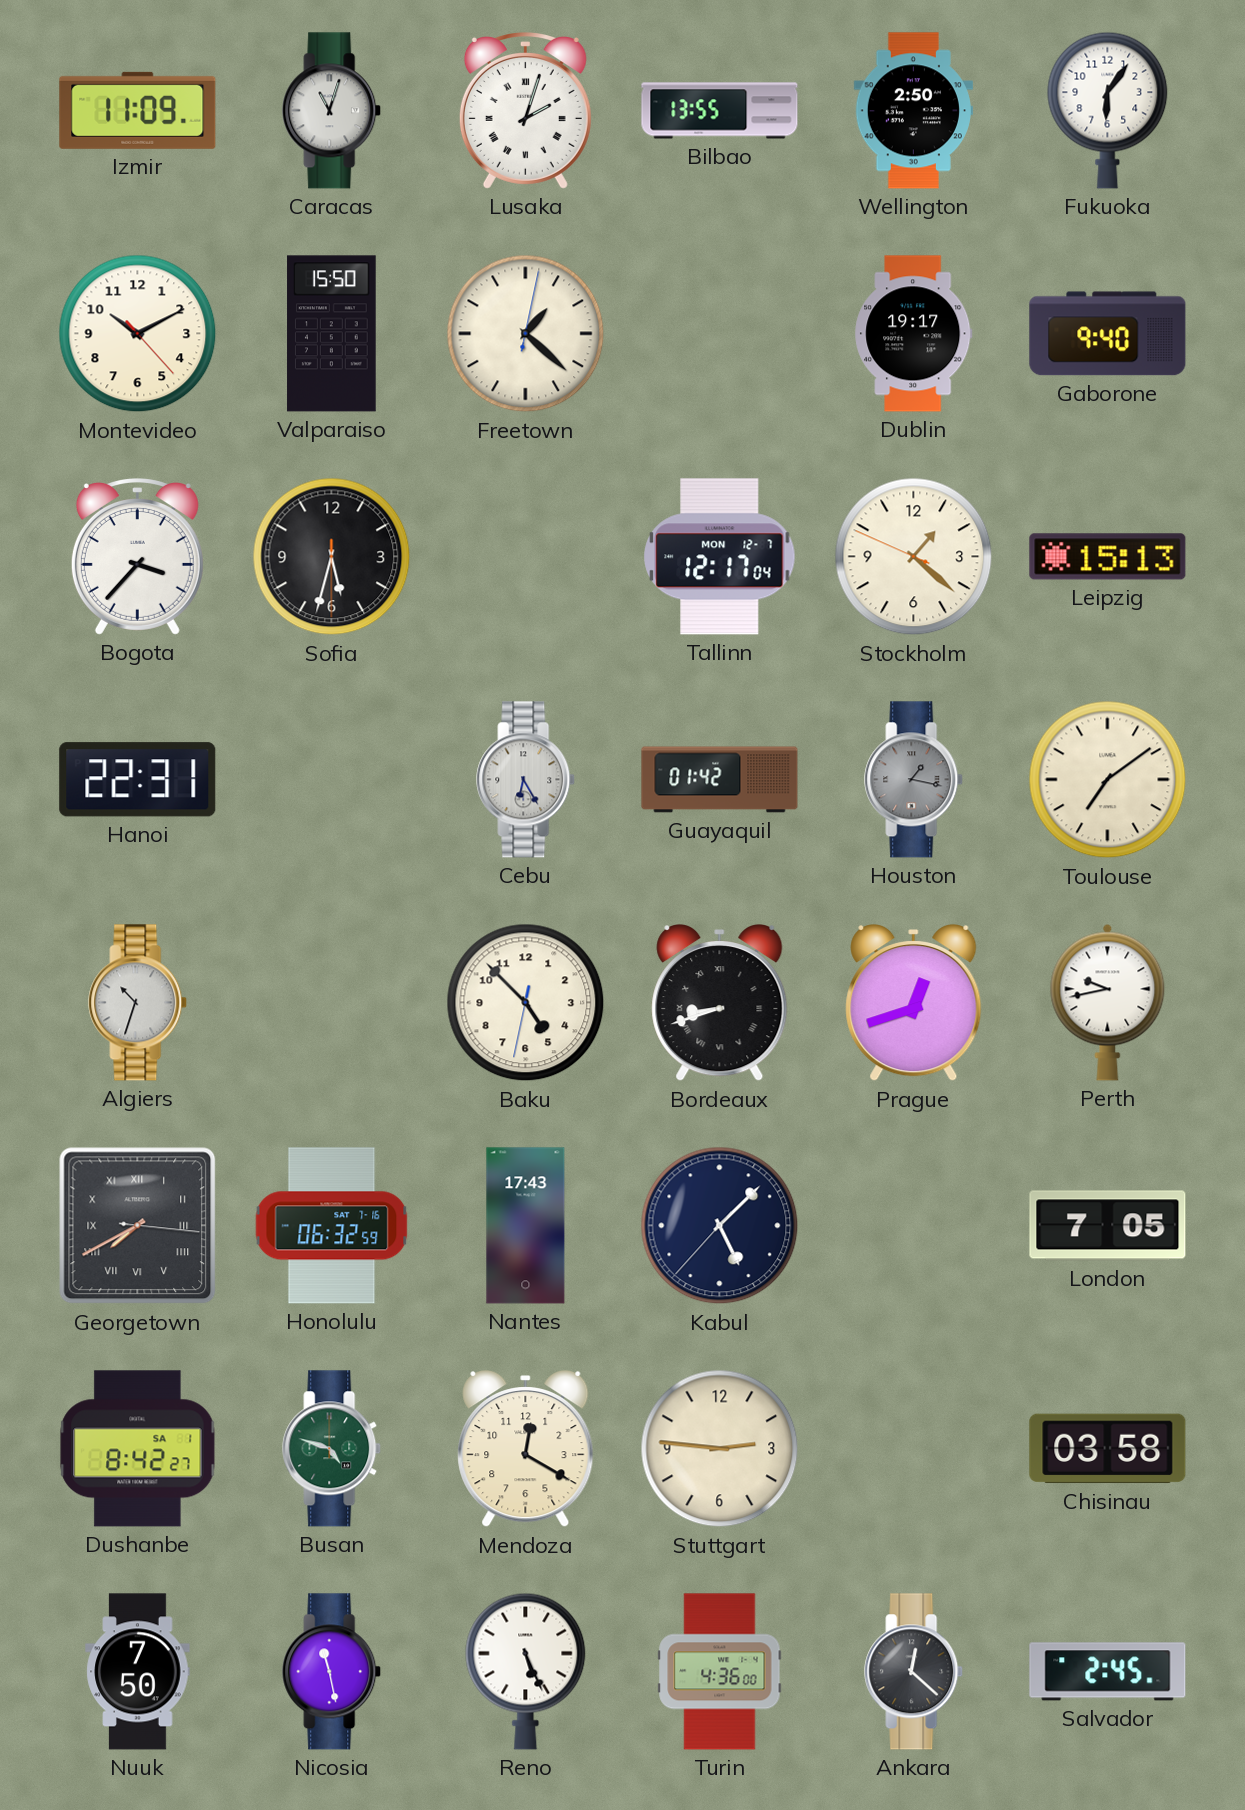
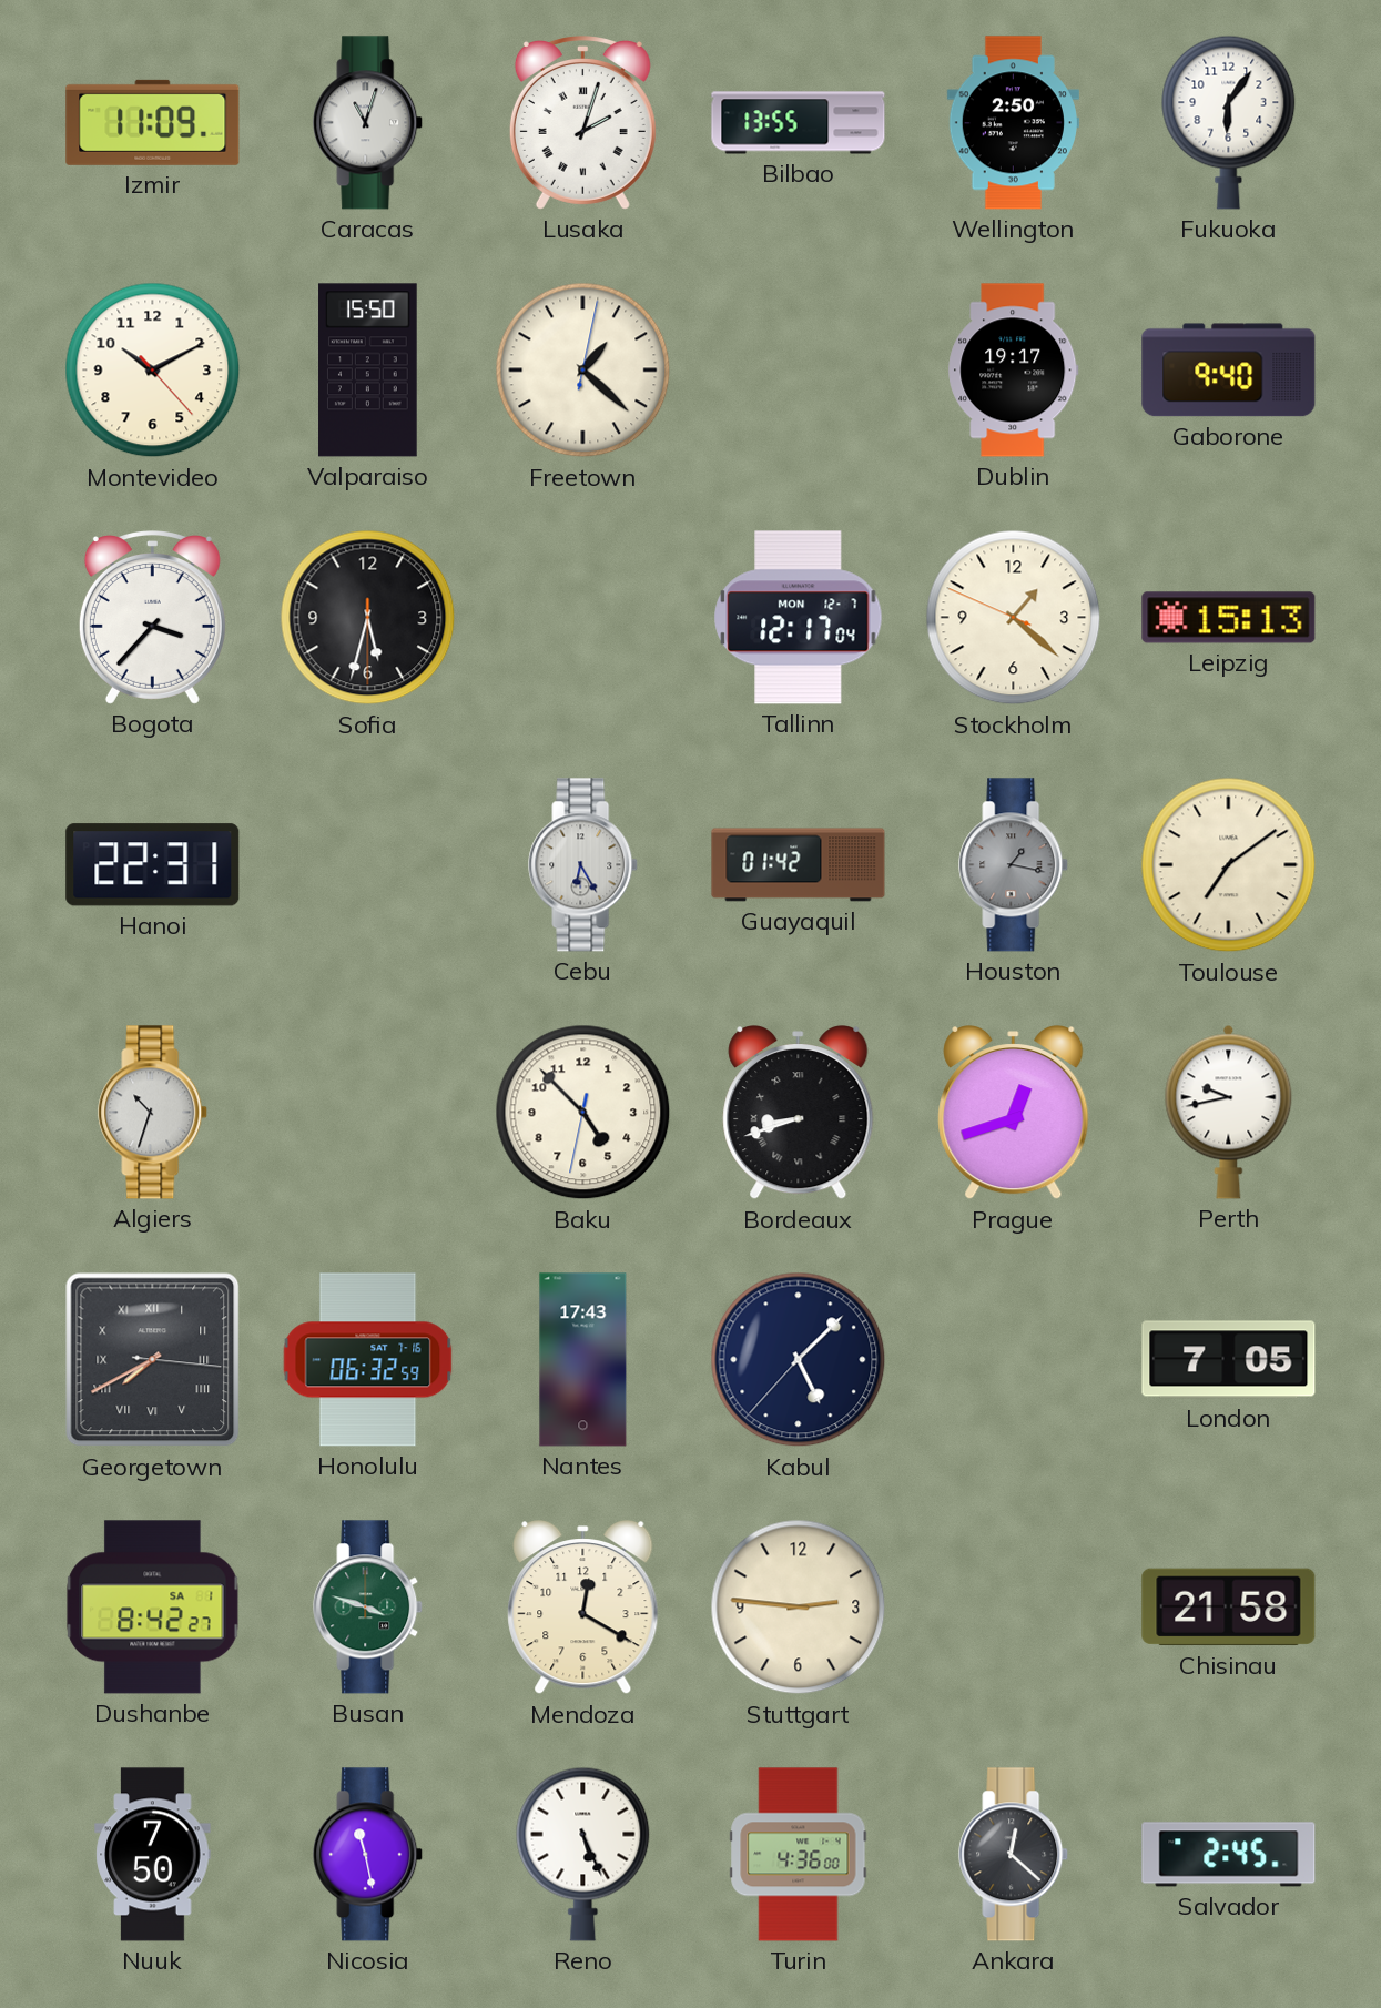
Busan: 4:48 -> 3:48
Chisinau: 03:58 -> 21:58
